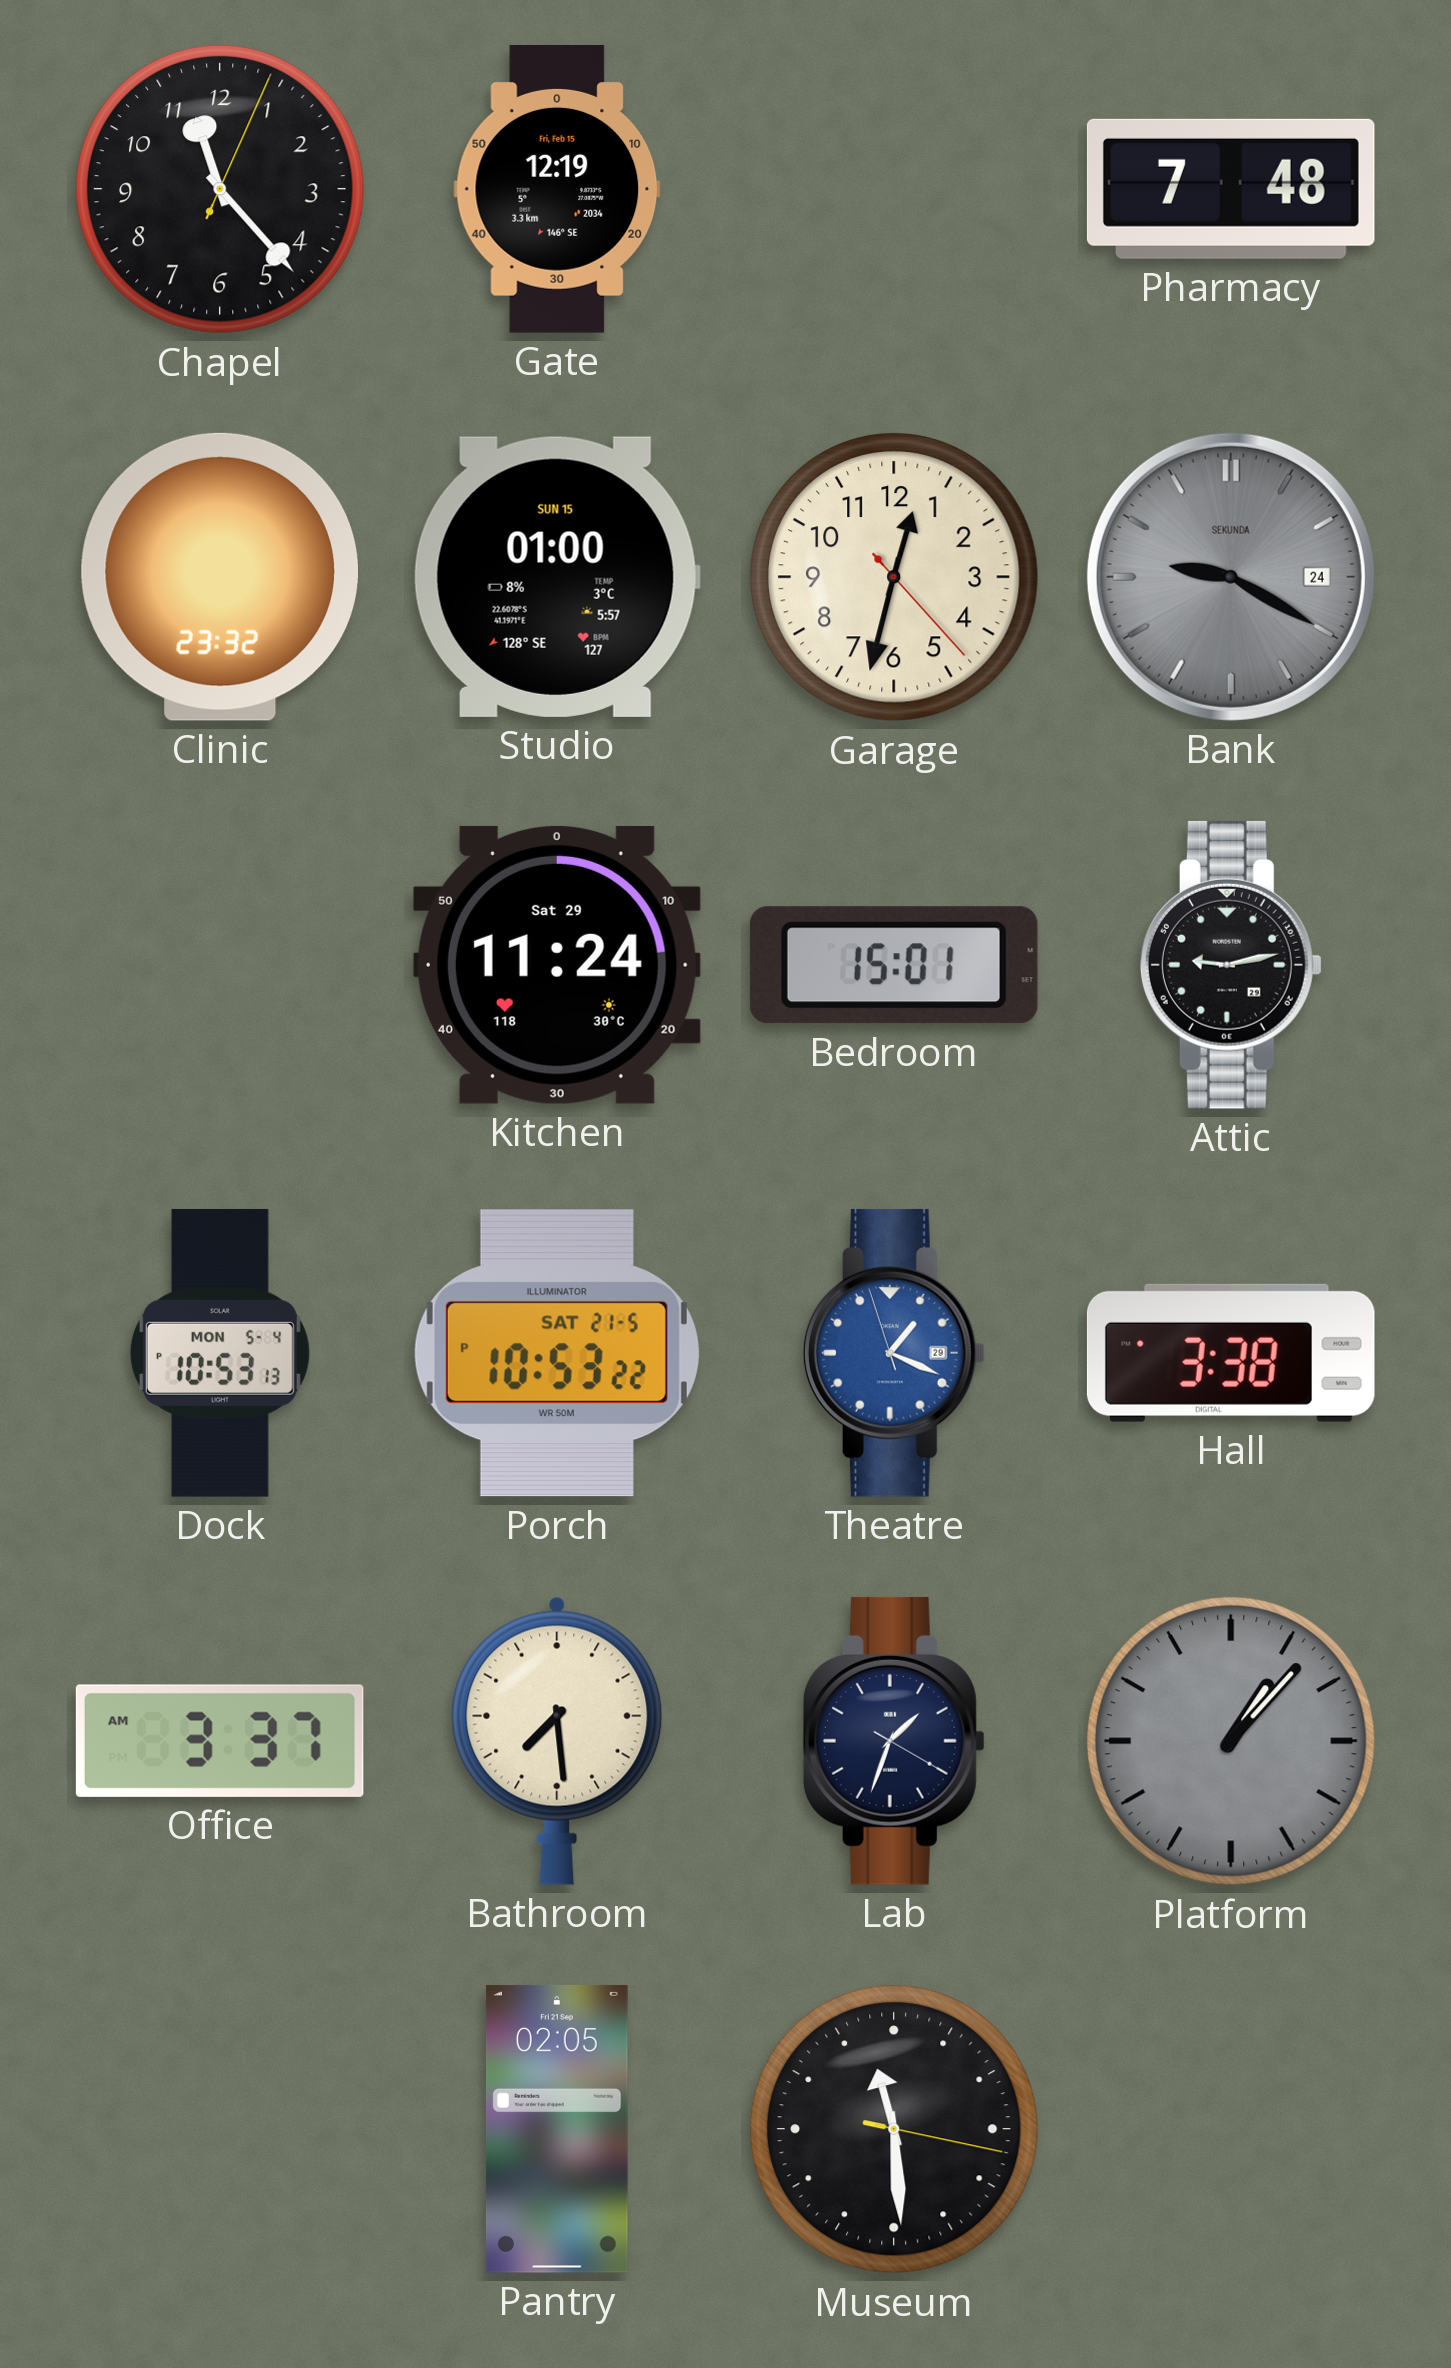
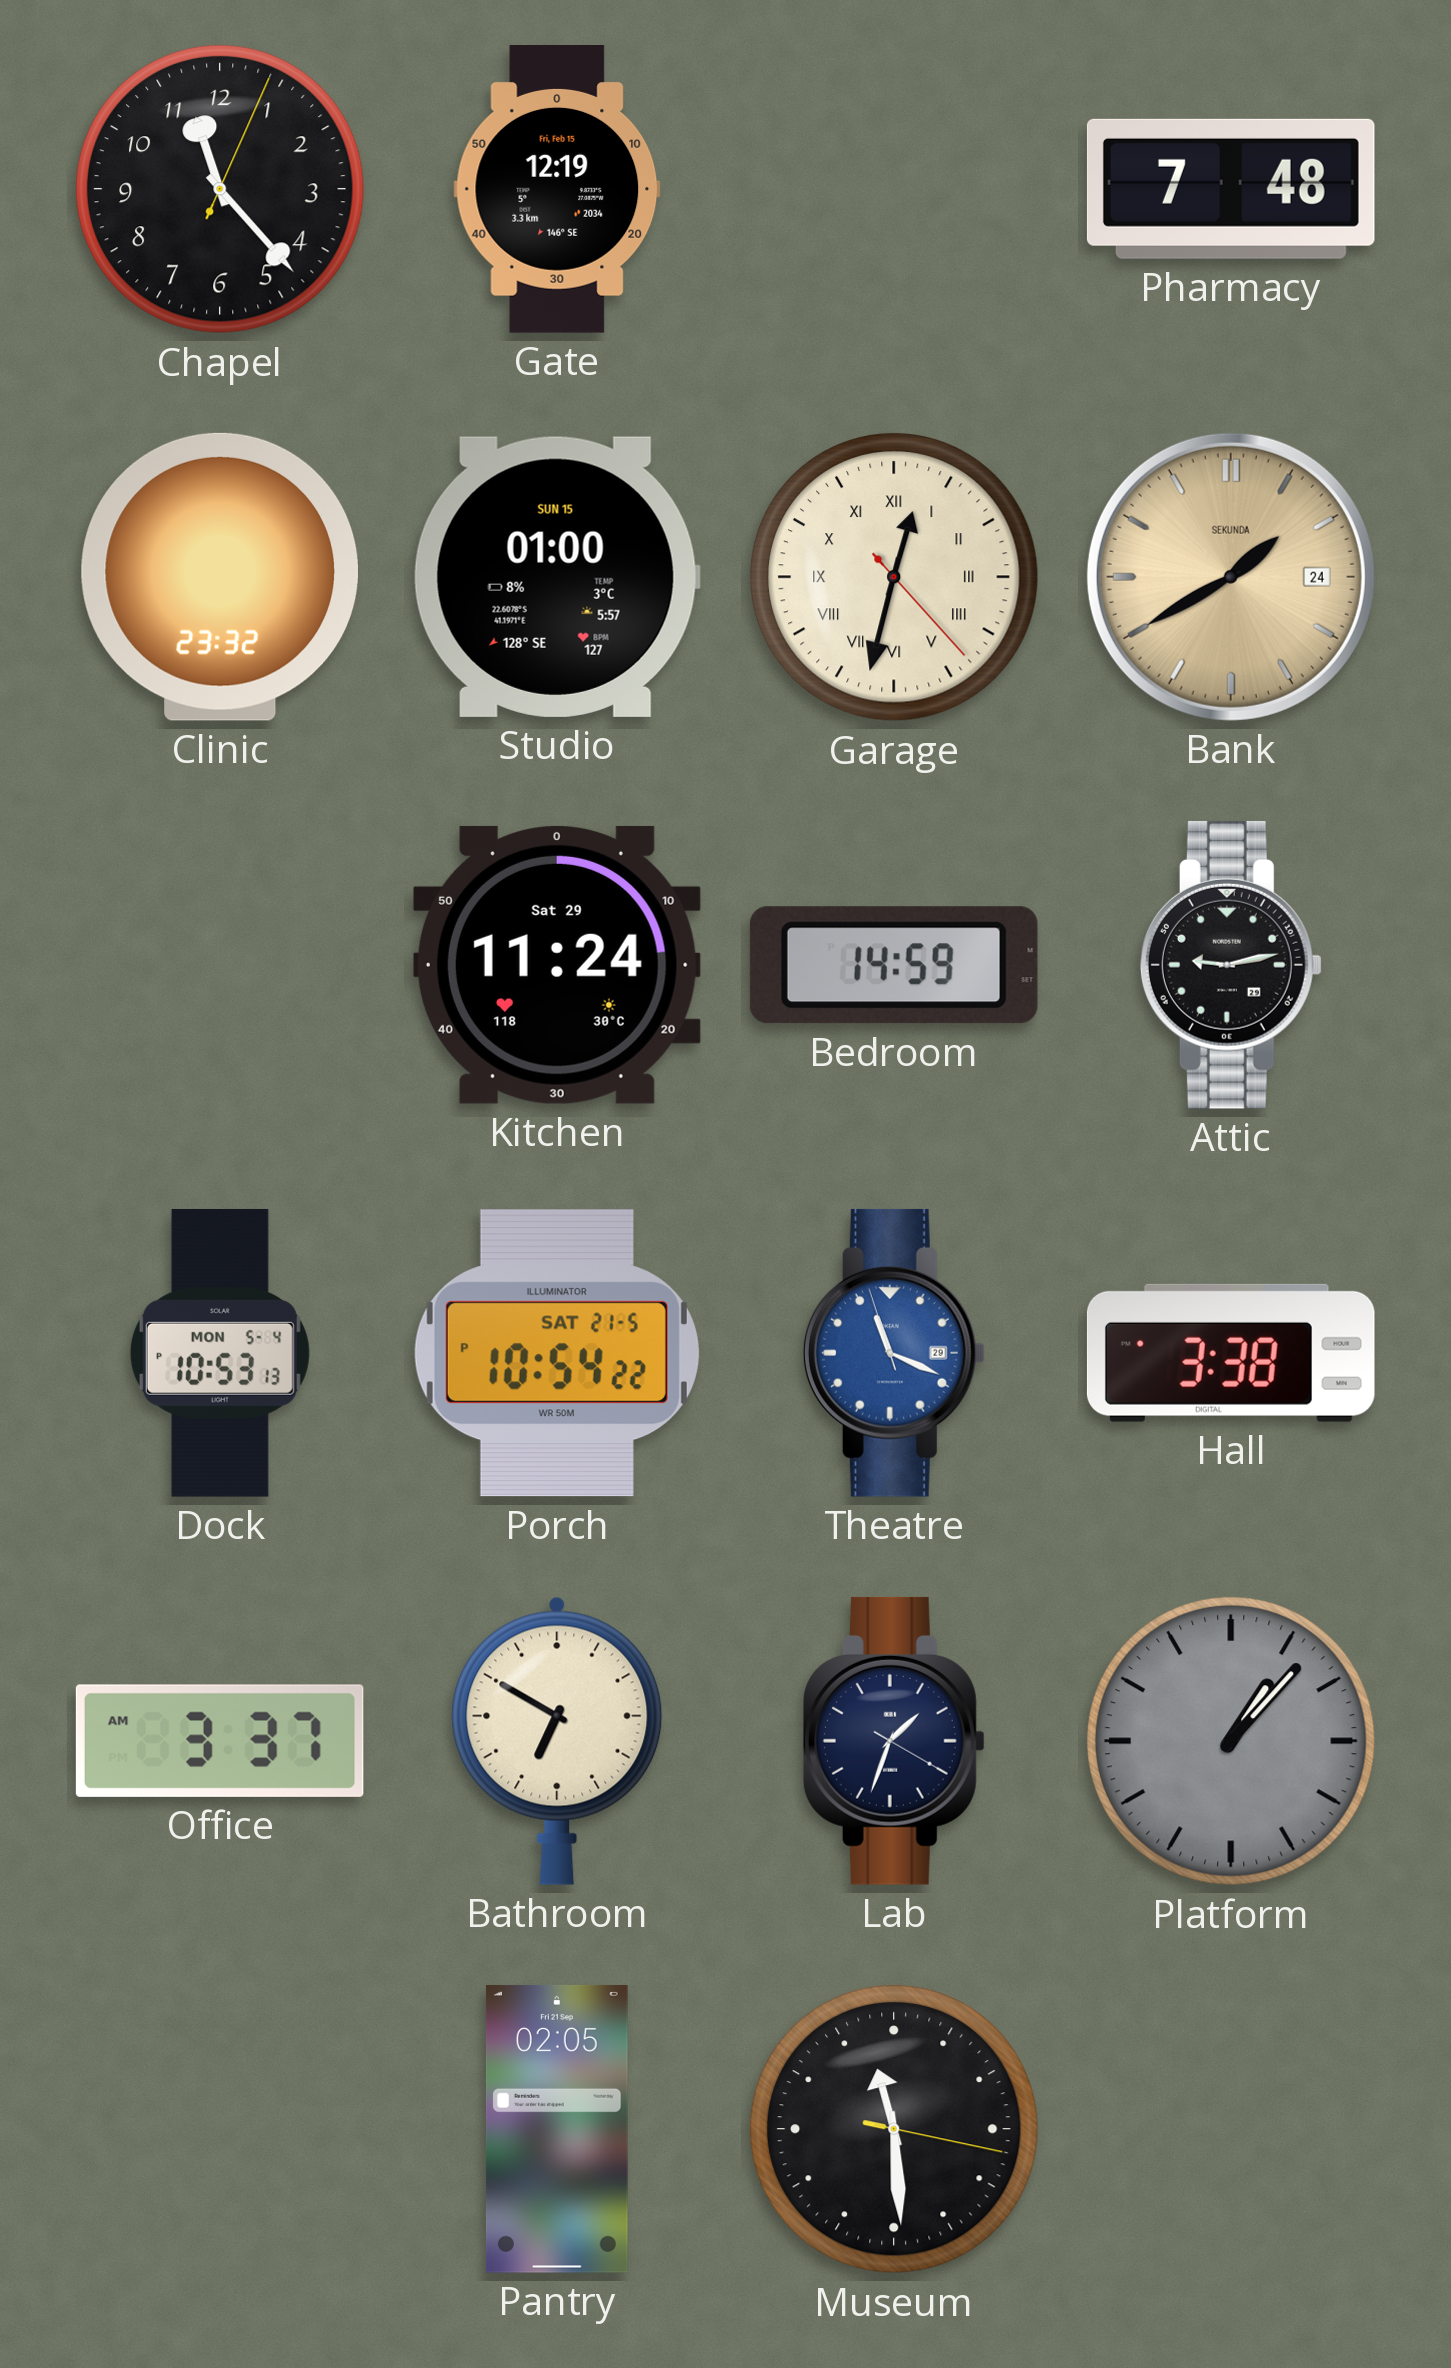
Garage numerals: Arabic -> Roman
Bank: 9:20 -> 1:40
Bank dial: grey -> champagne
Bedroom: 15:01 -> 14:59
Porch: 10:53 -> 10:54
Theatre: 1:18 -> 11:18
Bathroom: 7:29 -> 6:50
